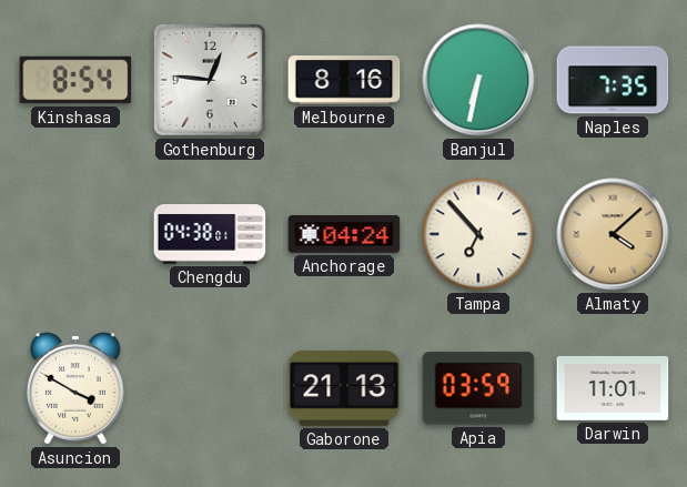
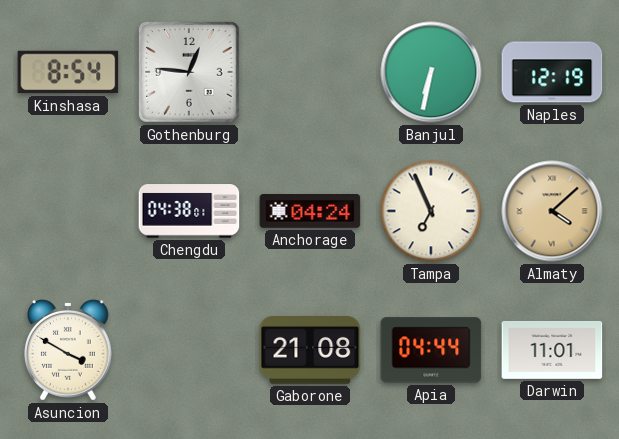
Melbourne: 8:16 -> none
Naples: 7:35 -> 12:19
Tampa: 6:53 -> 6:56
Gaborone: 21:13 -> 21:08
Apia: 03:59 -> 04:44
